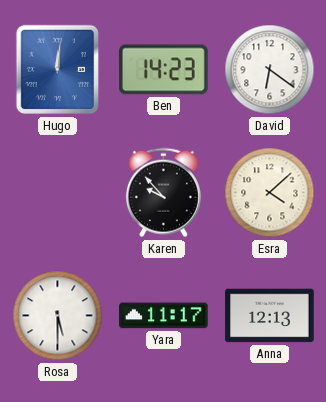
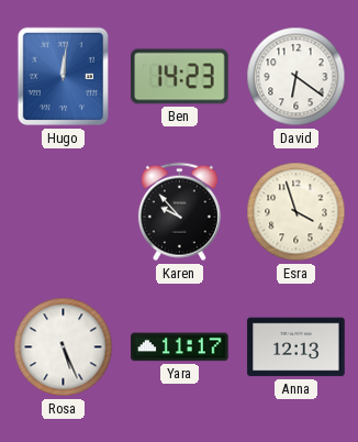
Esra: 4:08 -> 3:57
Rosa: 5:30 -> 5:26
